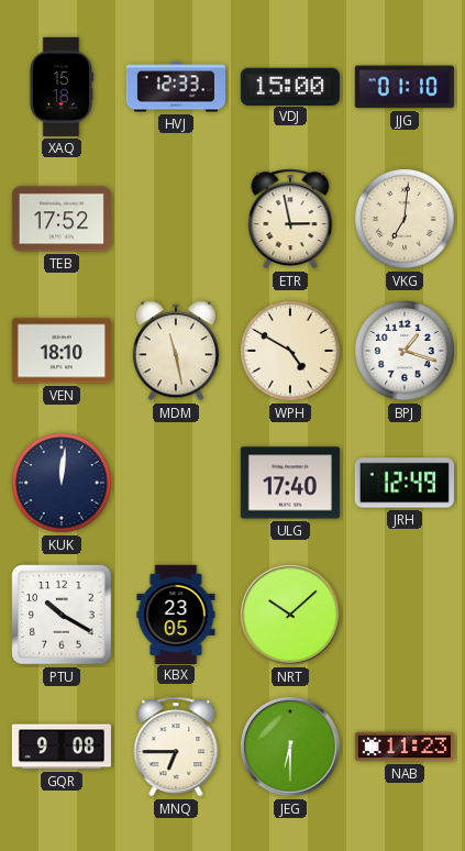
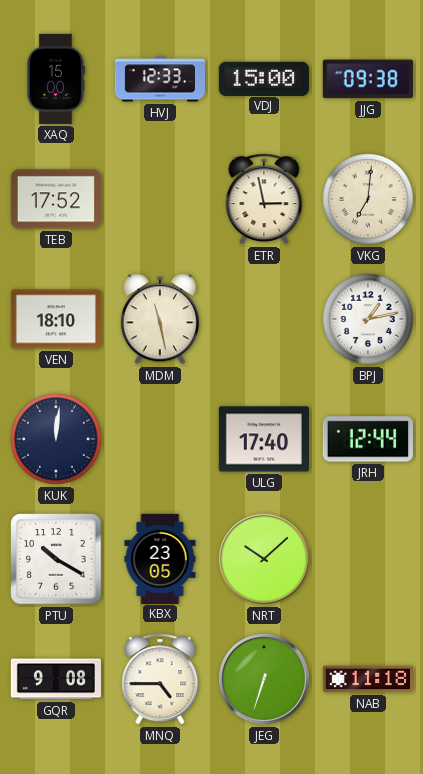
XAQ: 15:18 -> 15:00
JJG: 01:10 -> 09:38
WPH: 4:50 -> none
BPJ: 1:18 -> 1:13
JRH: 12:49 -> 12:44
MNQ: 6:45 -> 4:45
JEG: 6:30 -> 6:33
NAB: 11:23 -> 11:18
